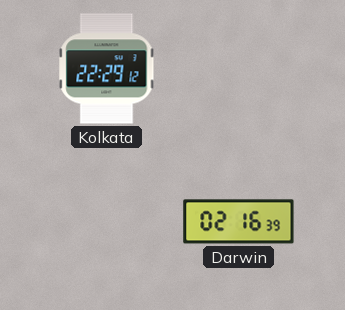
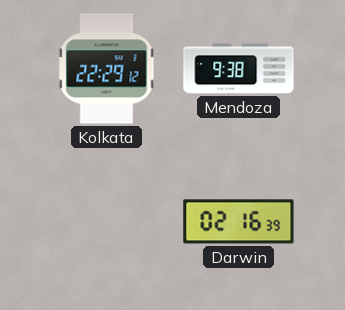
Mendoza: none -> 9:38
